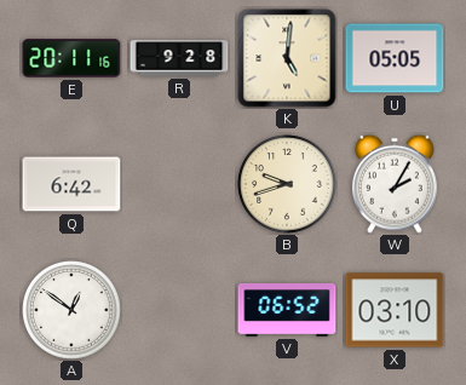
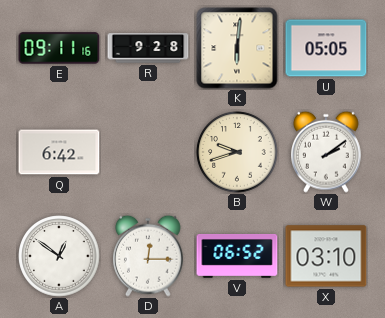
E: 20:11 -> 09:11
K: 5:01 -> 6:01
W: 2:05 -> 2:09
D: none -> 12:15
